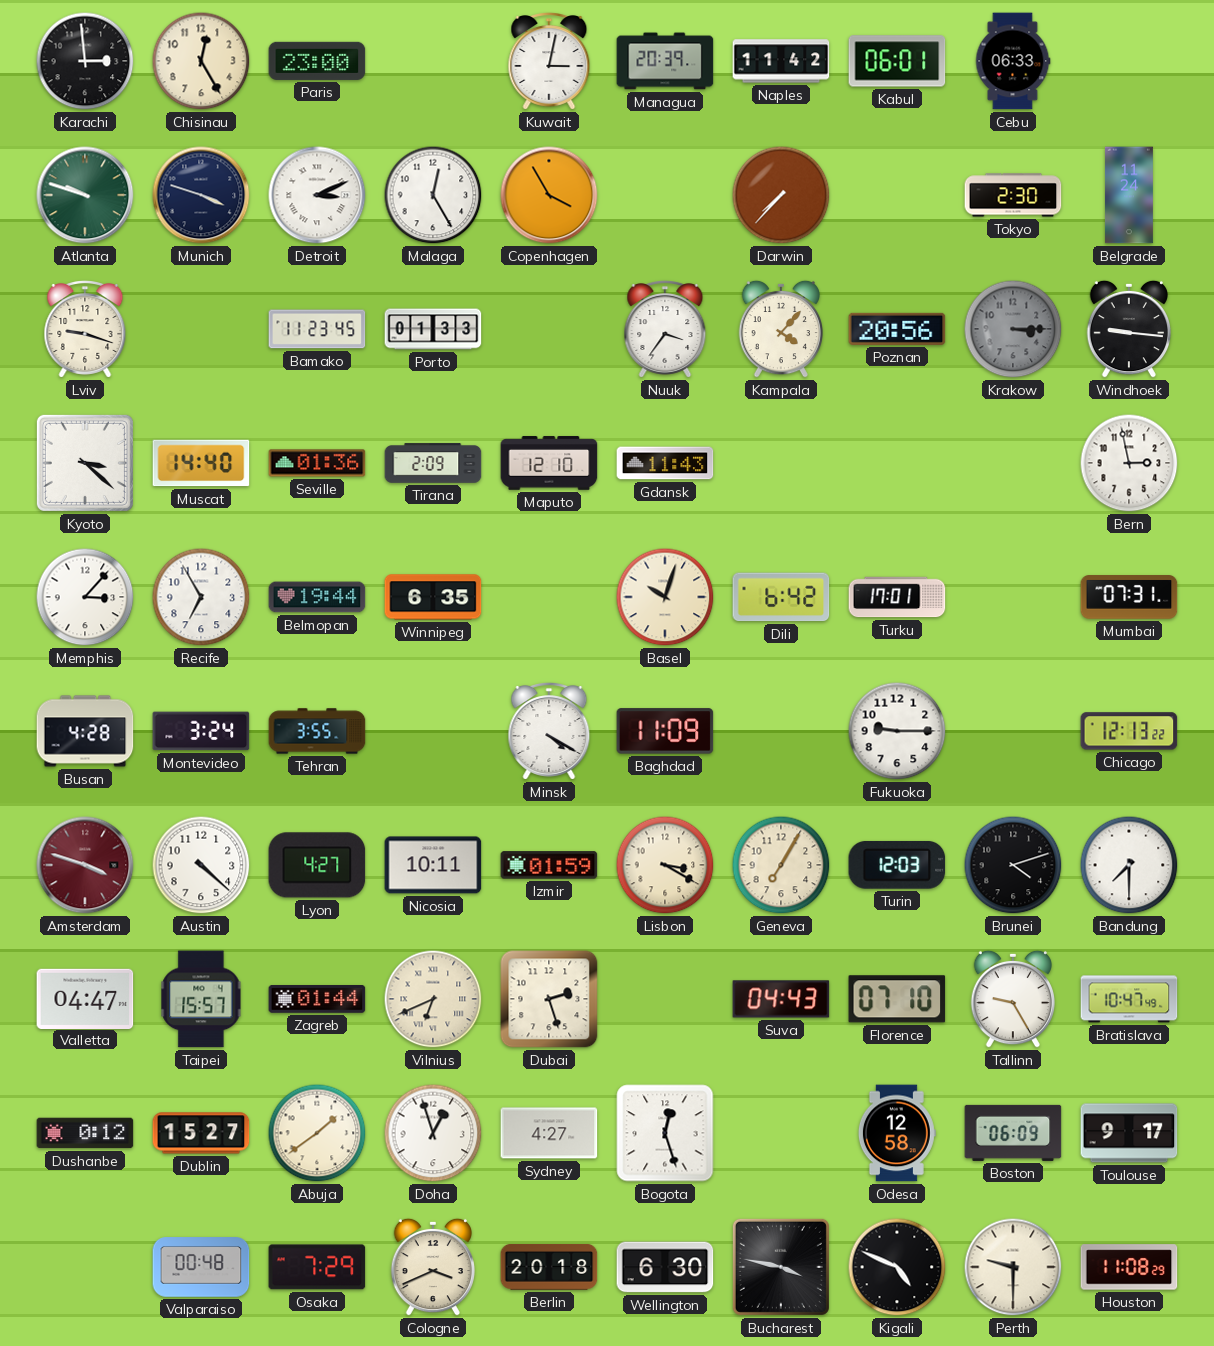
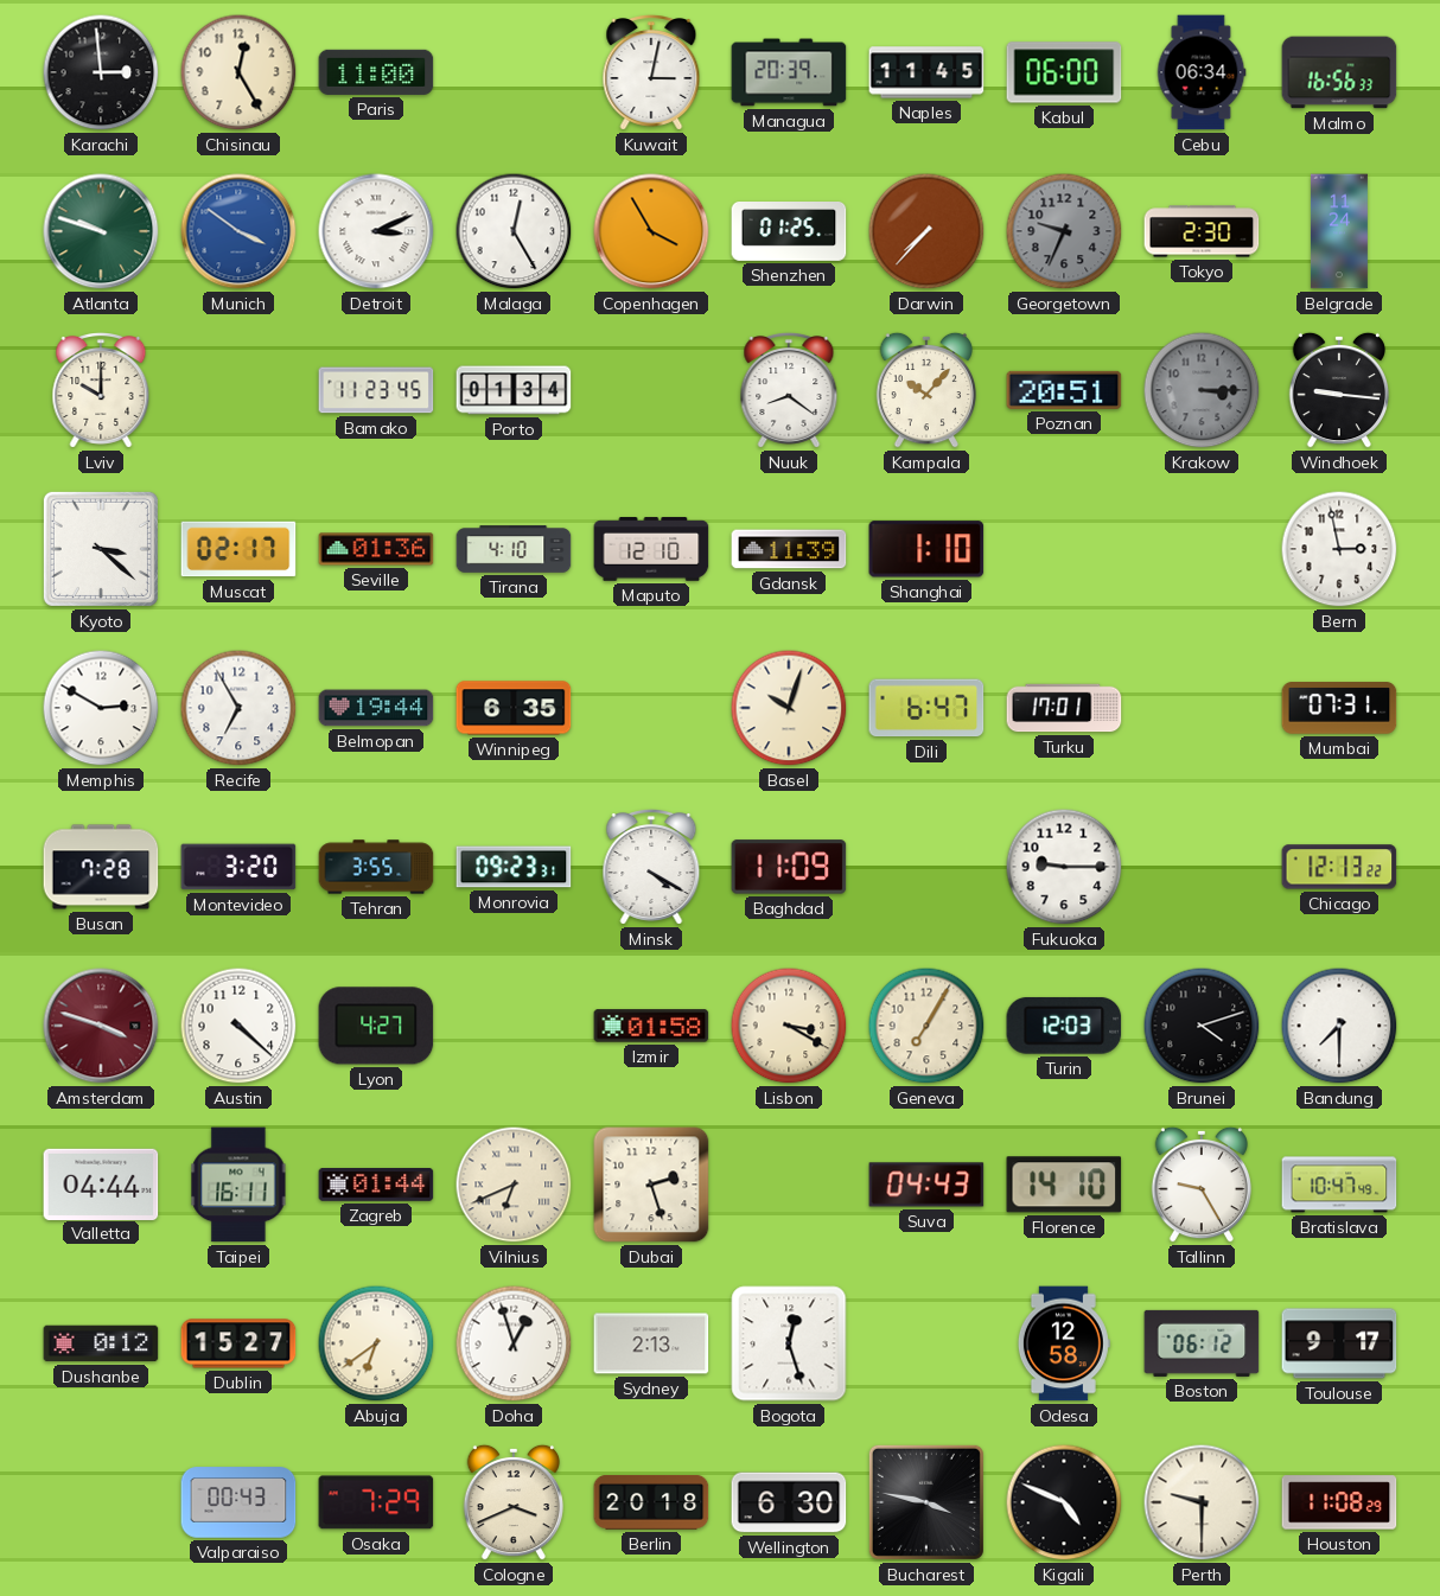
Paris: 23:00 -> 11:00
Naples: 11:42 -> 11:45
Kabul: 06:01 -> 06:00
Cebu: 06:33 -> 06:34
Malmo: none -> 16:56
Munich: 3:48 -> 3:51
Munich dial: navy -> blue
Shenzhen: none -> 01:25
Georgetown: none -> 9:34
Lviv: 9:18 -> 10:00
Porto: 01:33 -> 01:34
Nuuk: 3:36 -> 8:21
Kampala: 4:07 -> 10:07
Poznan: 20:56 -> 20:51
Muscat: 14:40 -> 02:17
Tirana: 2:09 -> 4:10
Gdansk: 11:43 -> 11:39
Shanghai: none -> 1:10
Memphis: 3:07 -> 2:50
Dili: 6:42 -> 6:47
Busan: 4:28 -> 7:28
Montevideo: 3:24 -> 3:20
Monrovia: none -> 09:23
Nicosia: 10:11 -> none
Izmir: 01:59 -> 01:58
Valletta: 04:47 -> 04:44
Taipei: 15:57 -> 16:11
Florence: 07:10 -> 14:10
Abuja: 1:39 -> 6:39
Sydney: 4:27 -> 2:13
Boston: 06:09 -> 06:12
Valparaiso: 00:48 -> 00:43
